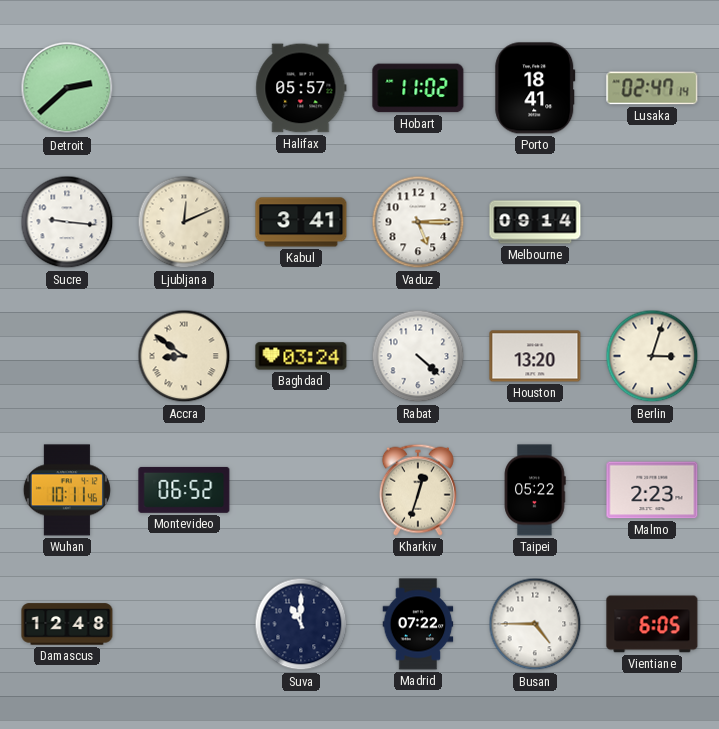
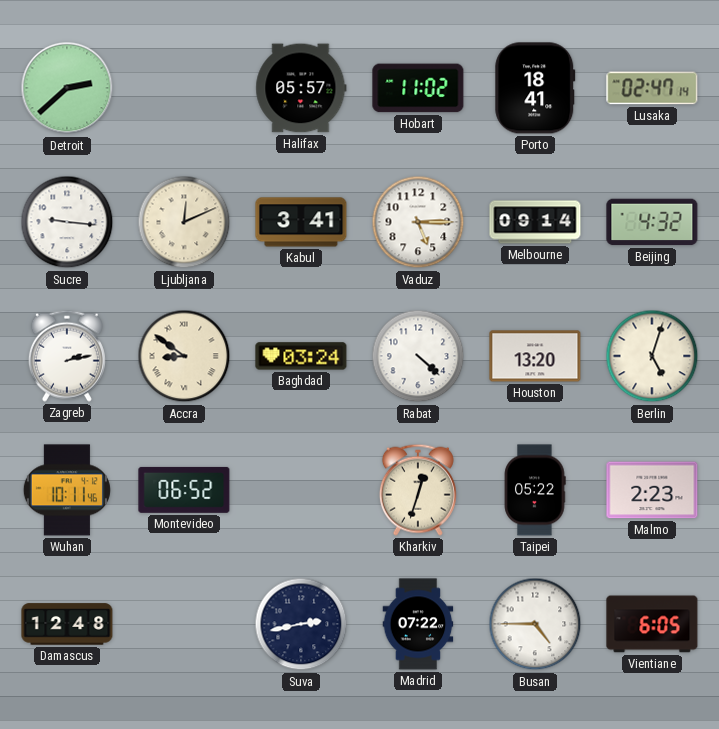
Beijing: none -> 4:32
Zagreb: none -> 2:13
Berlin: 3:03 -> 5:03
Suva: 11:00 -> 2:43
